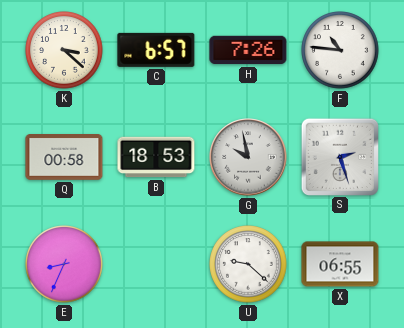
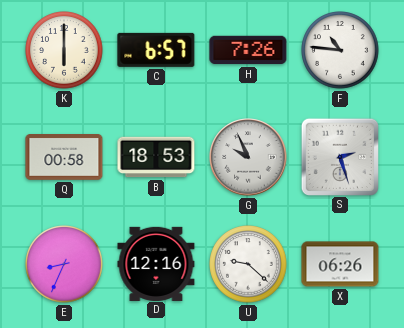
K: 3:22 -> 6:00
G: 9:58 -> 9:56
D: none -> 12:16
X: 06:55 -> 06:26
